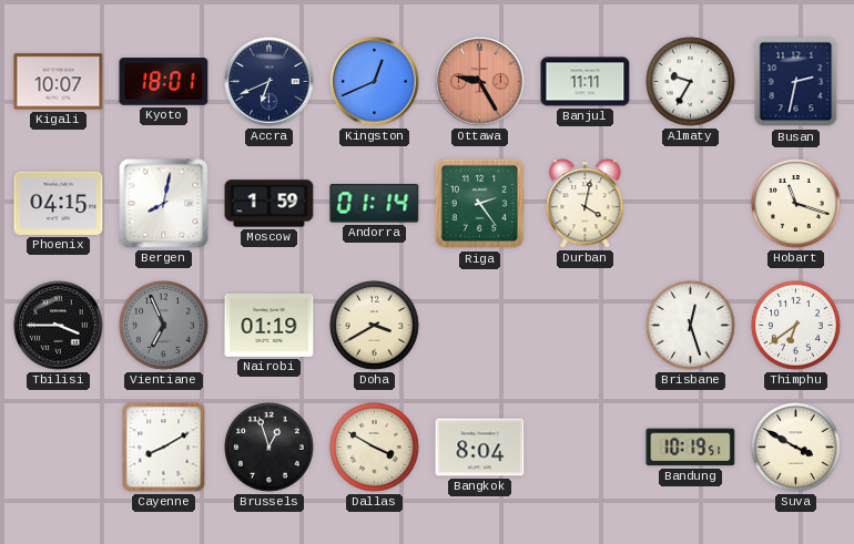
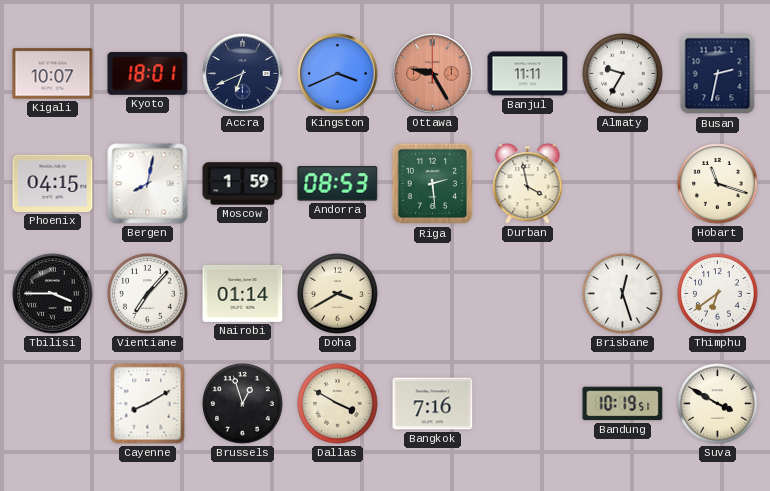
Kingston: 12:41 -> 3:41
Andorra: 01:14 -> 08:53
Riga: 2:24 -> 2:29
Durban: 4:02 -> 3:58
Vientiane: 6:56 -> 7:07
Vientiane dial: grey -> white
Nairobi: 01:19 -> 01:14
Bangkok: 8:04 -> 7:16
